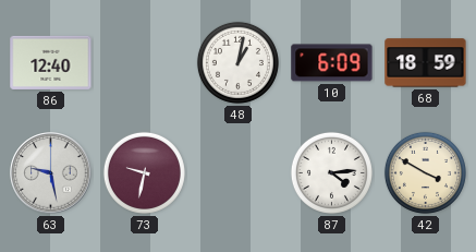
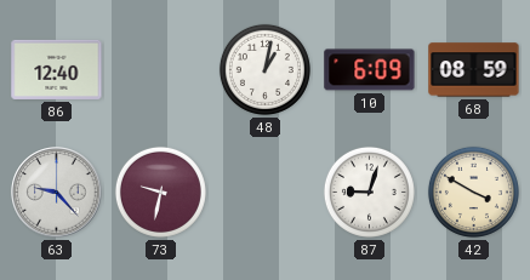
68: 18:59 -> 08:59
63: 9:28 -> 9:23
87: 4:14 -> 9:03
